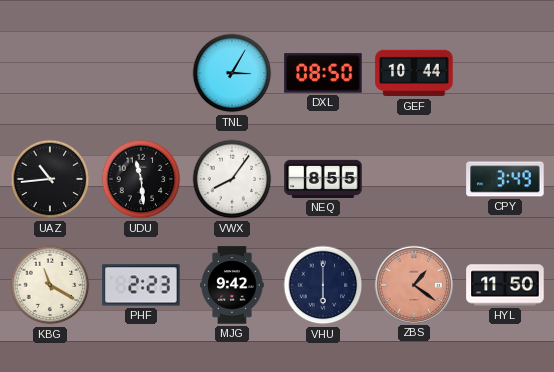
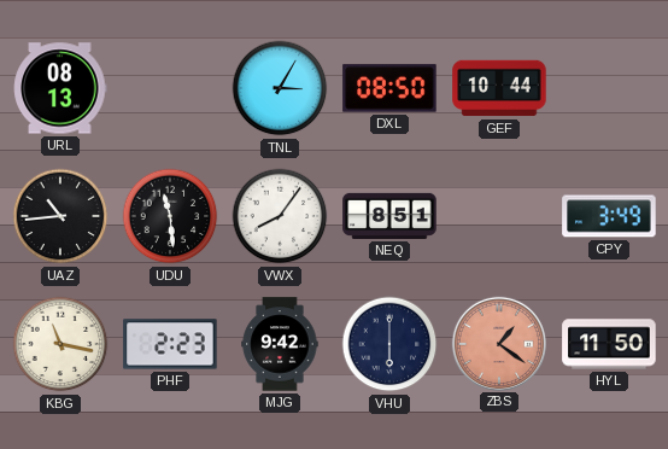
URL: none -> 08:13
NEQ: 8:55 -> 8:51
KBG: 11:20 -> 11:17
